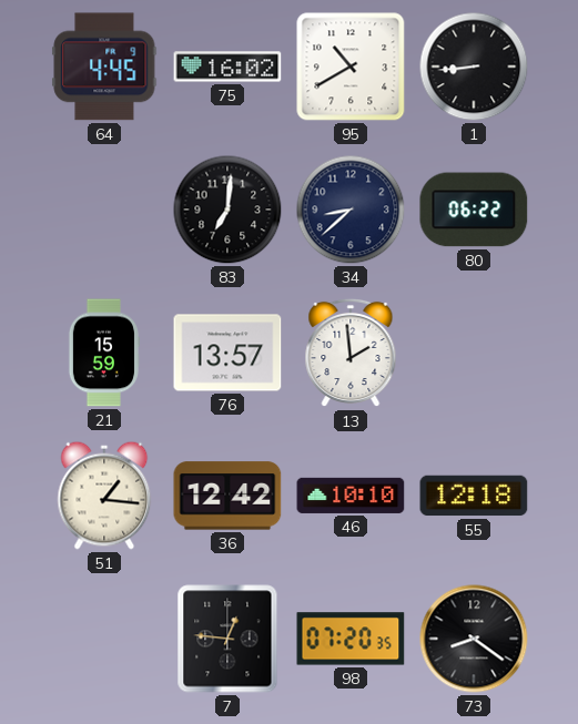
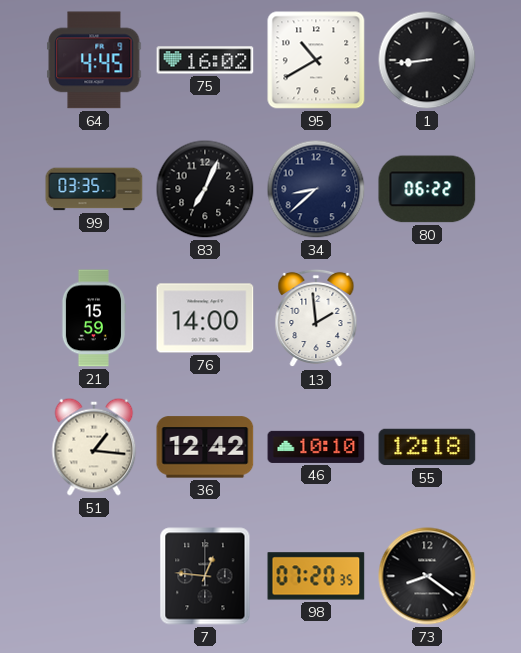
99: none -> 03:35
83: 7:01 -> 7:04
76: 13:57 -> 14:00
